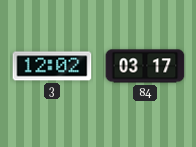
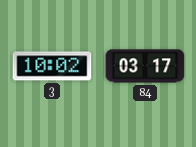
3: 12:02 -> 10:02
